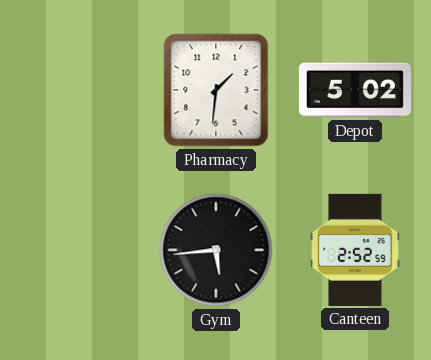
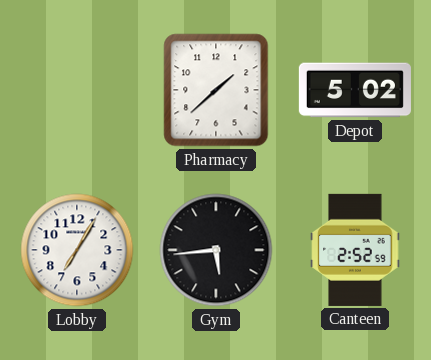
Pharmacy: 1:31 -> 1:38
Lobby: none -> 7:05
